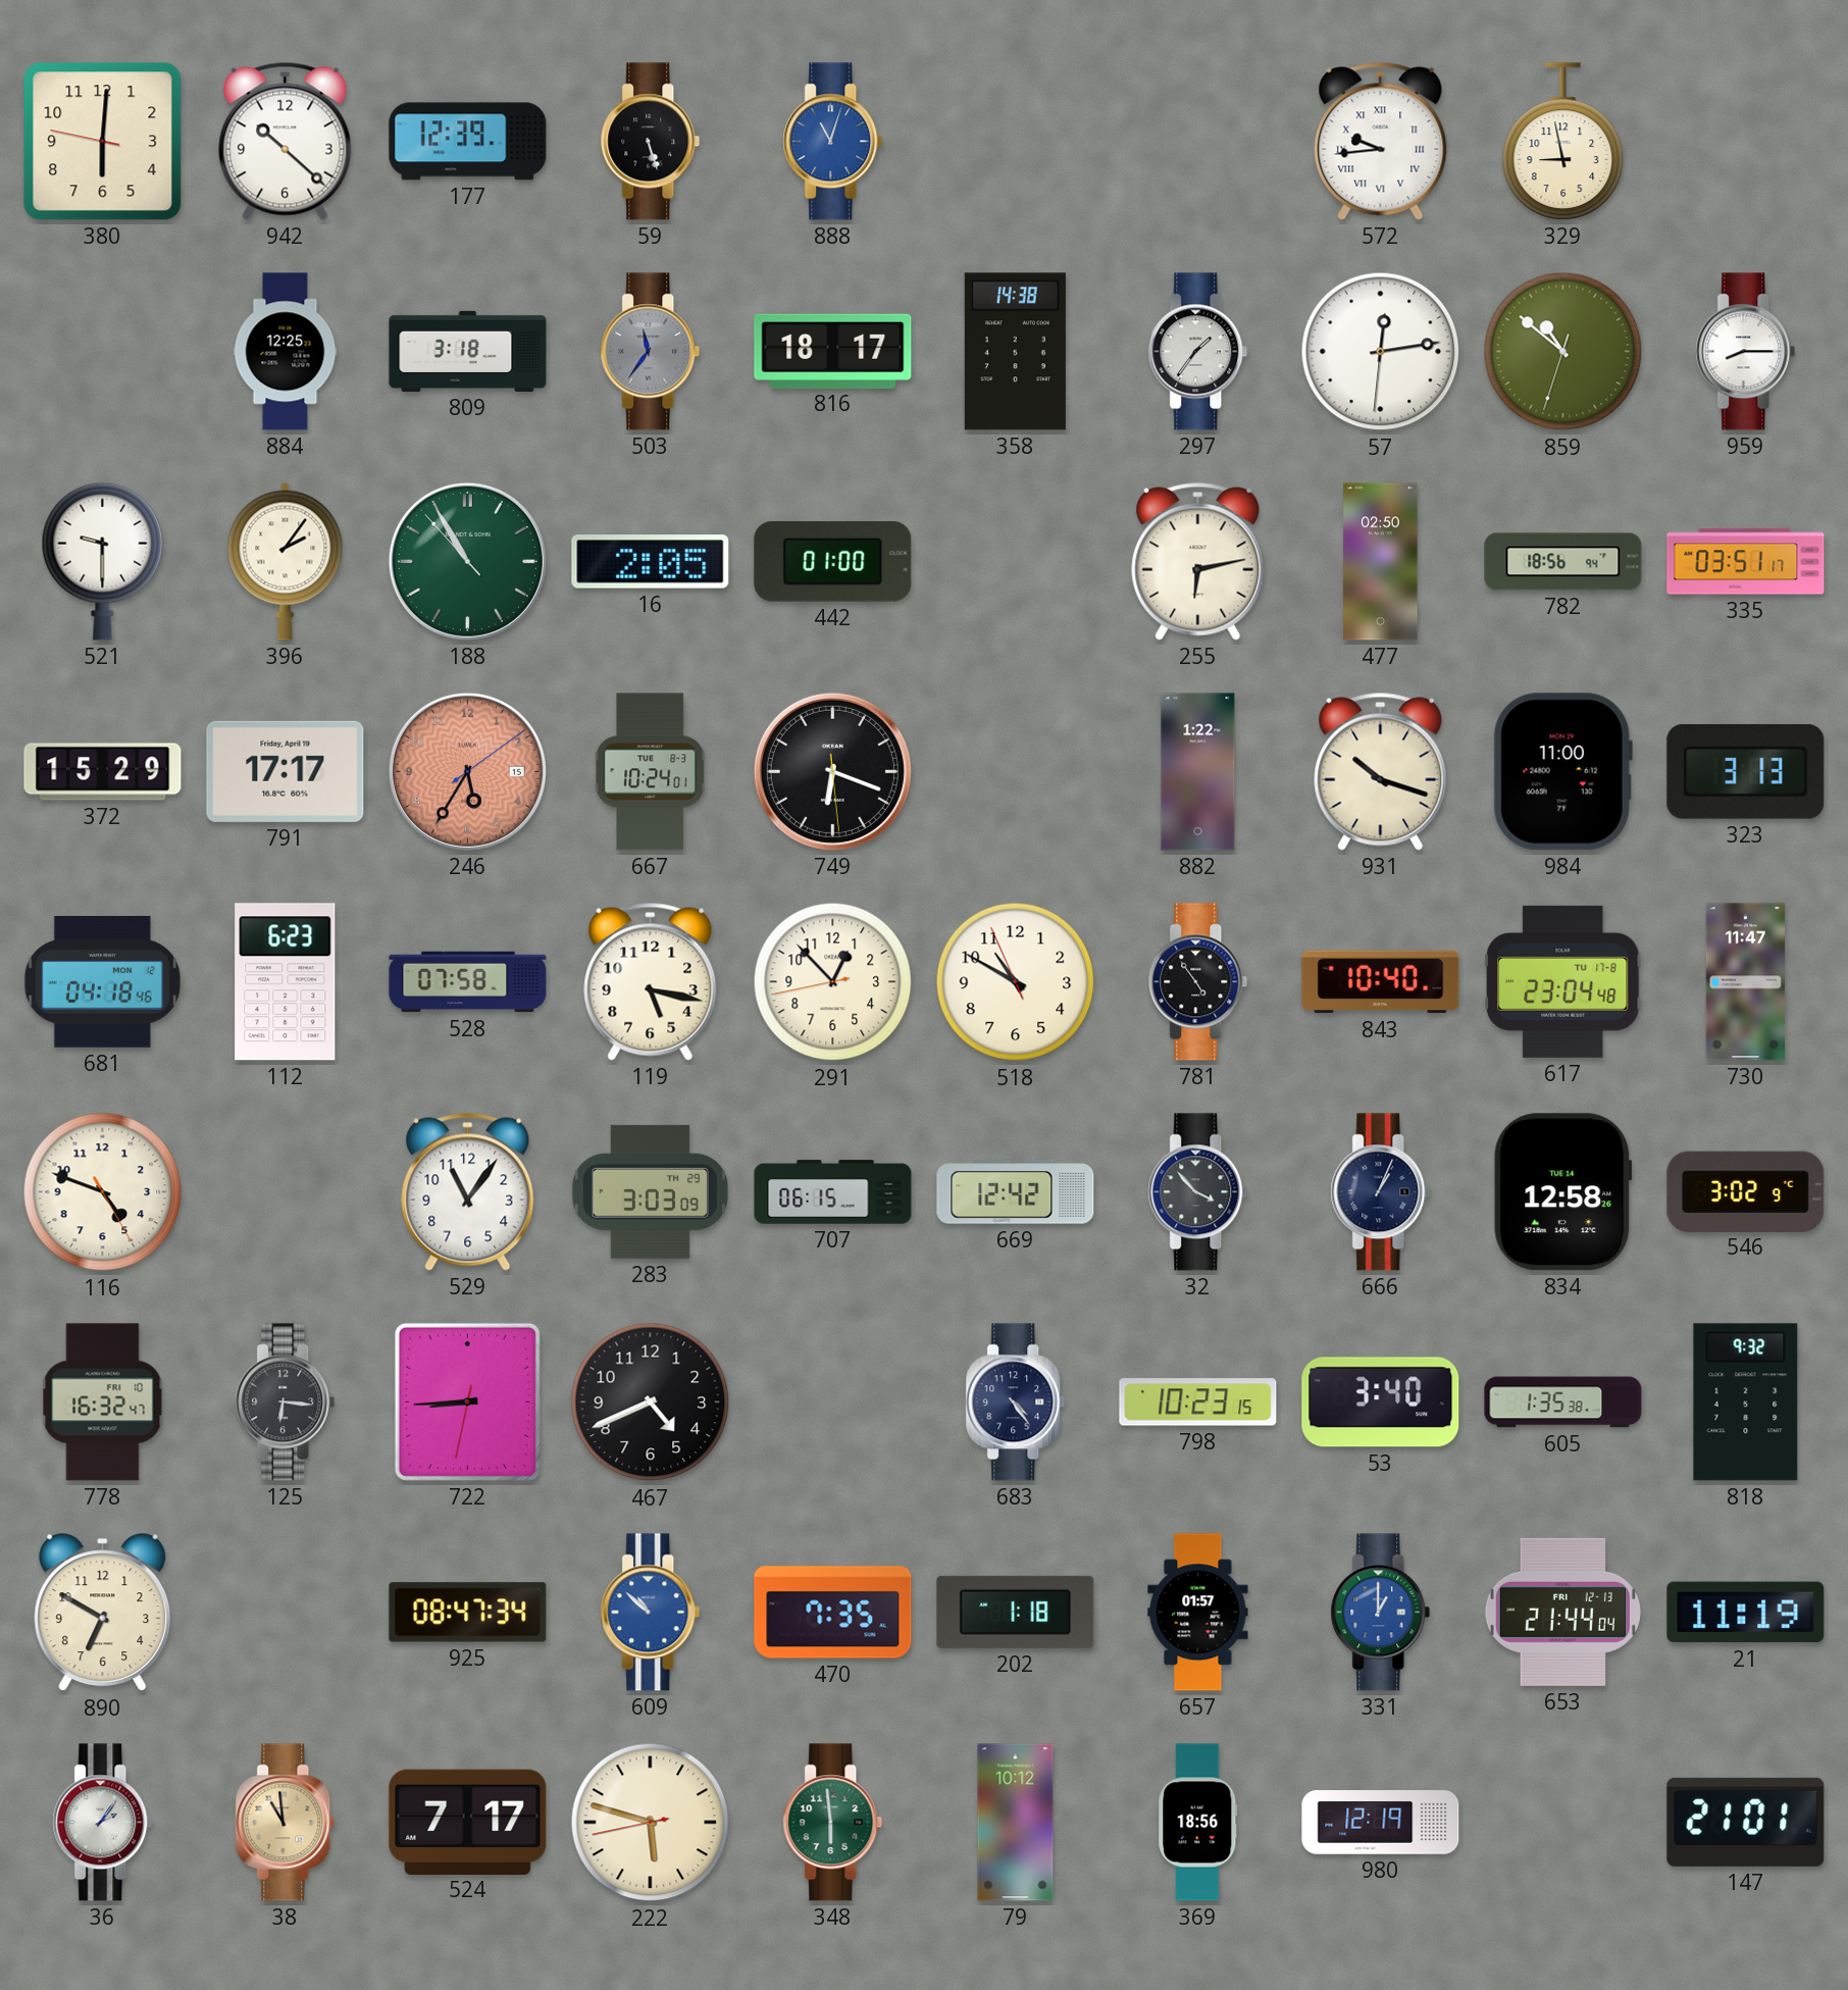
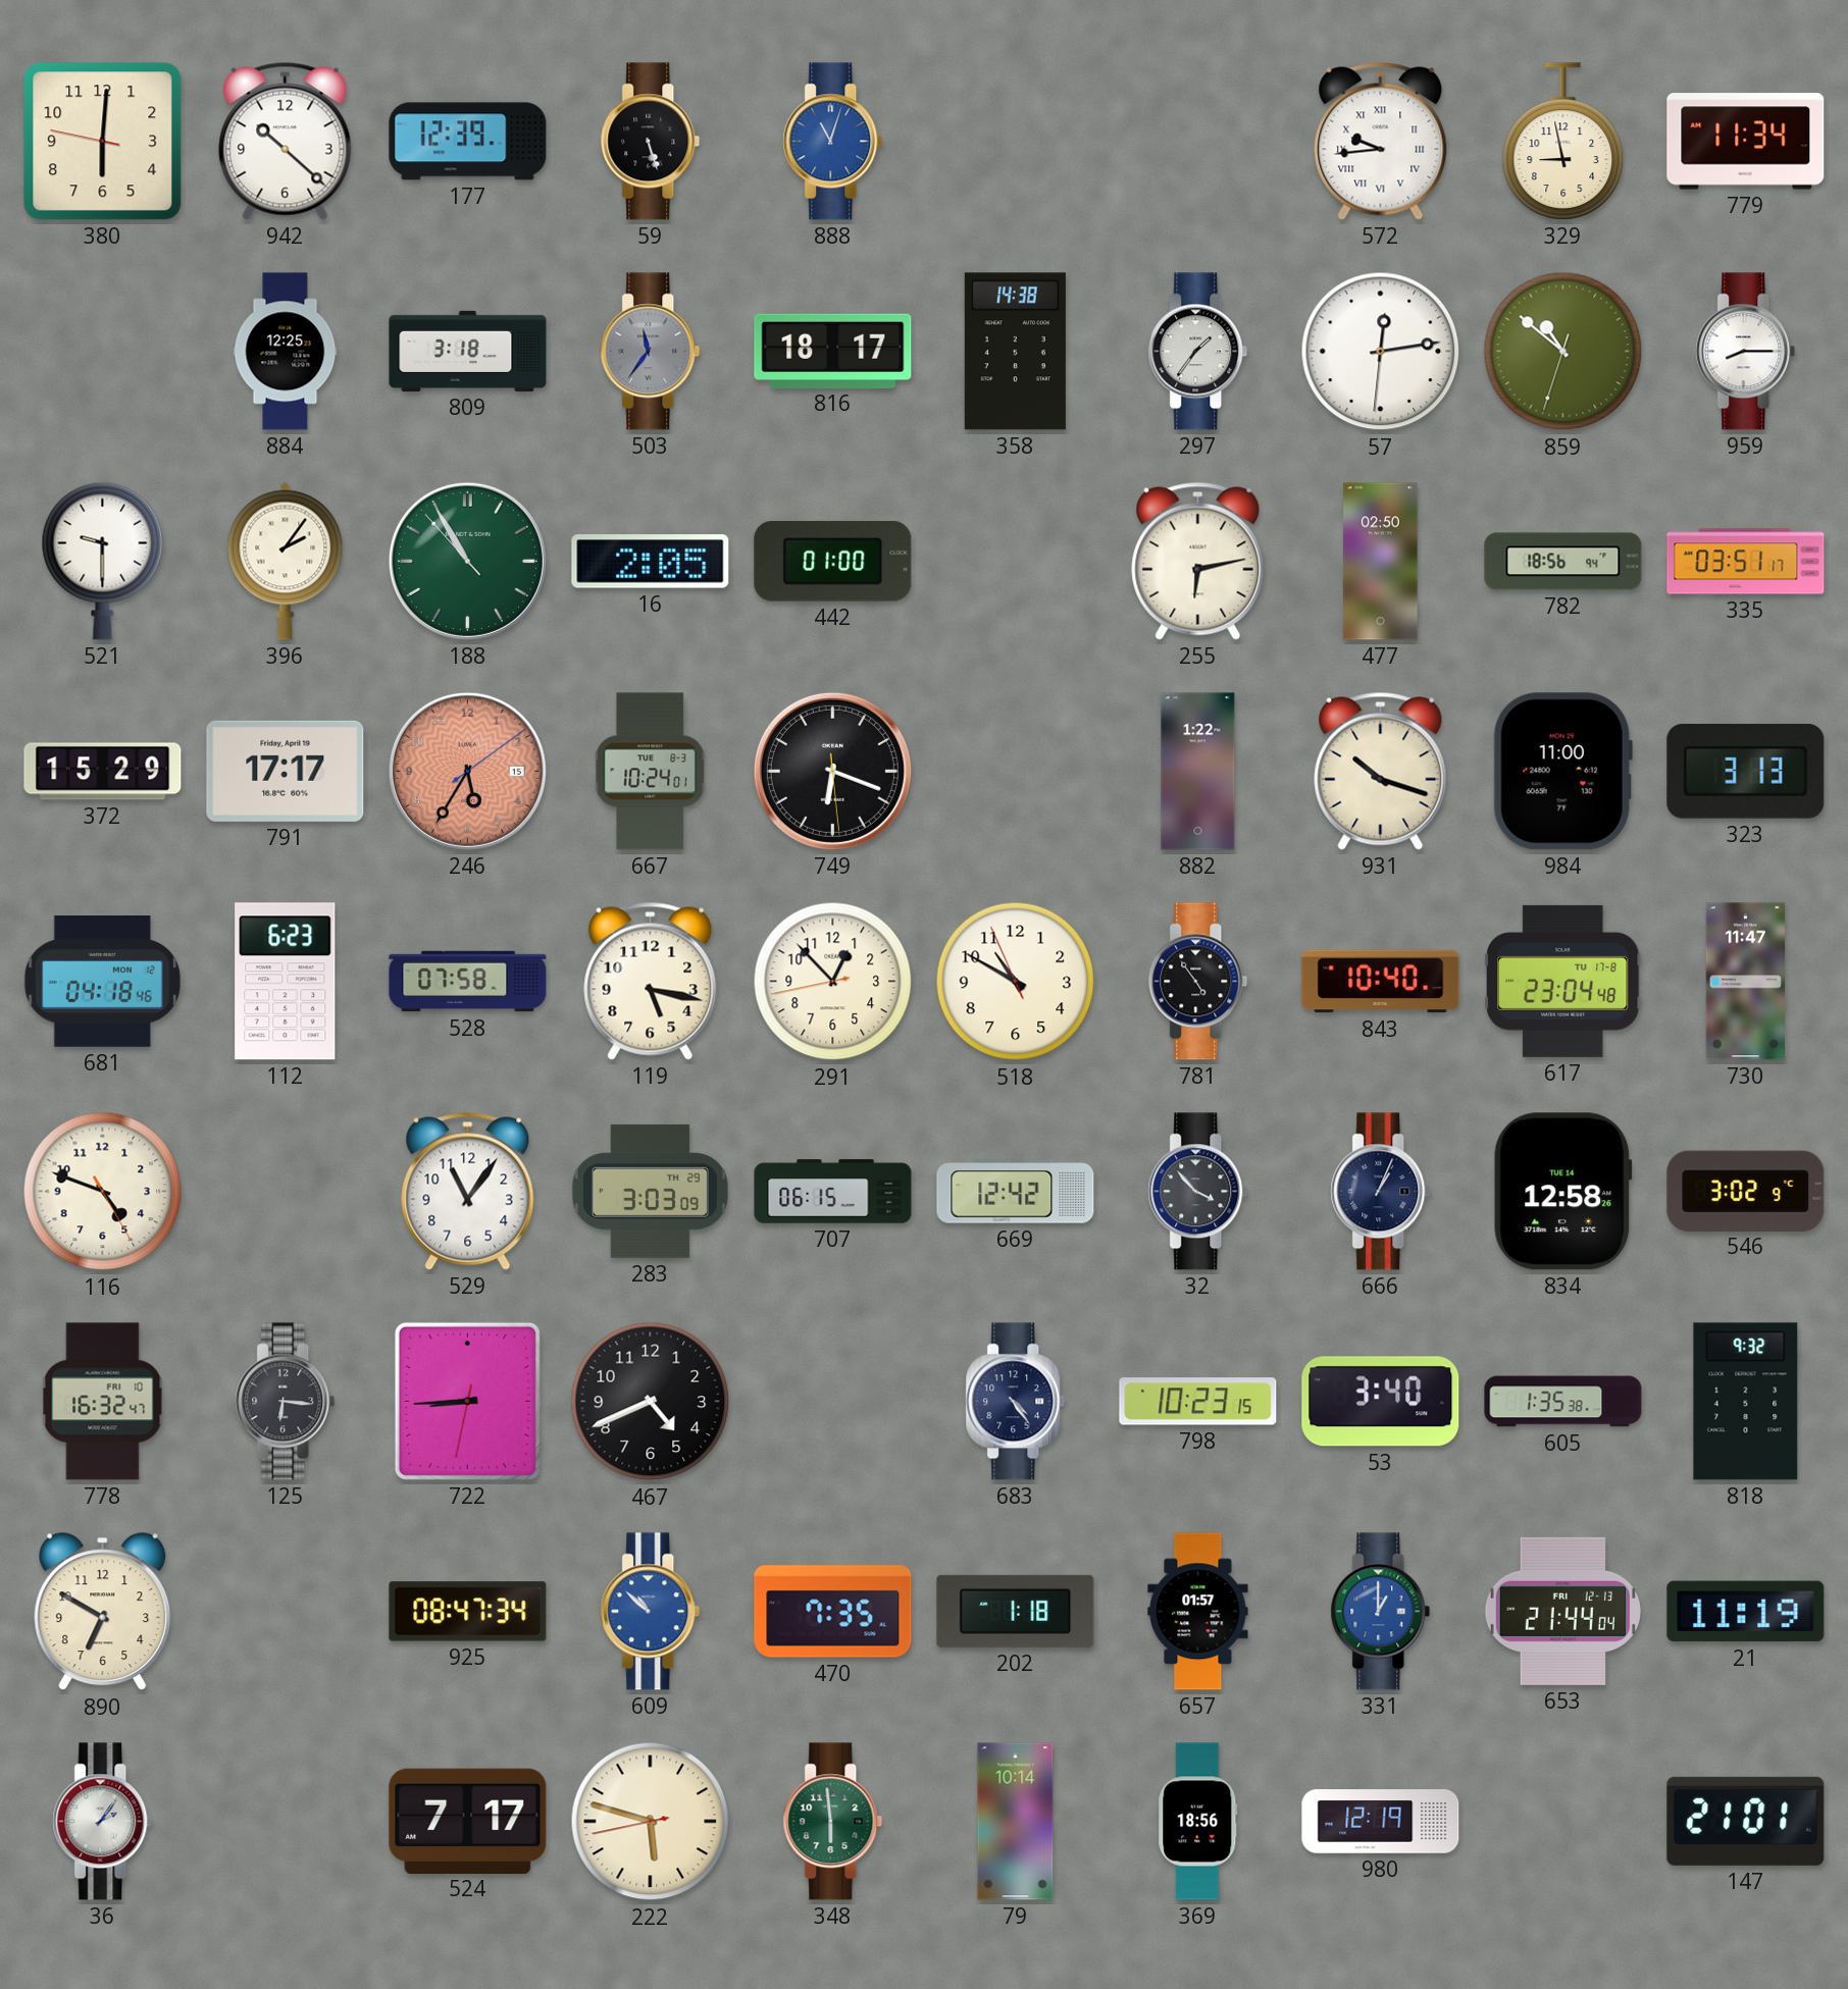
779: none -> 11:34
38: 10:59 -> none
79: 10:12 -> 10:14
